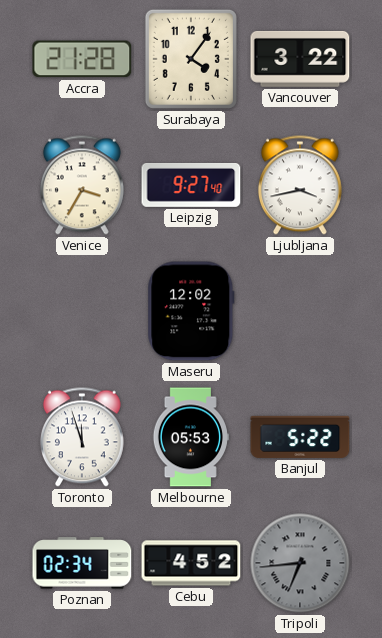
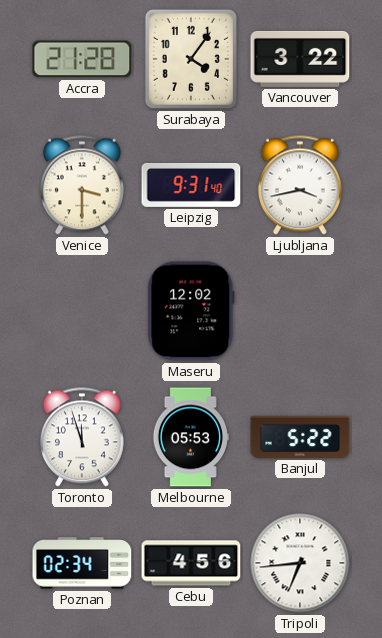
Venice: 3:35 -> 3:30
Leipzig: 9:27 -> 9:31
Cebu: 4:52 -> 4:56
Tripoli dial: grey -> white
